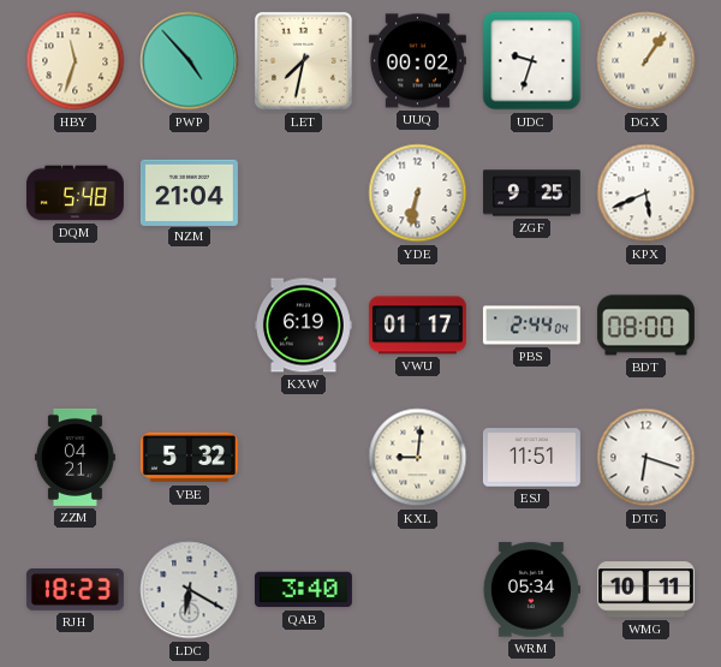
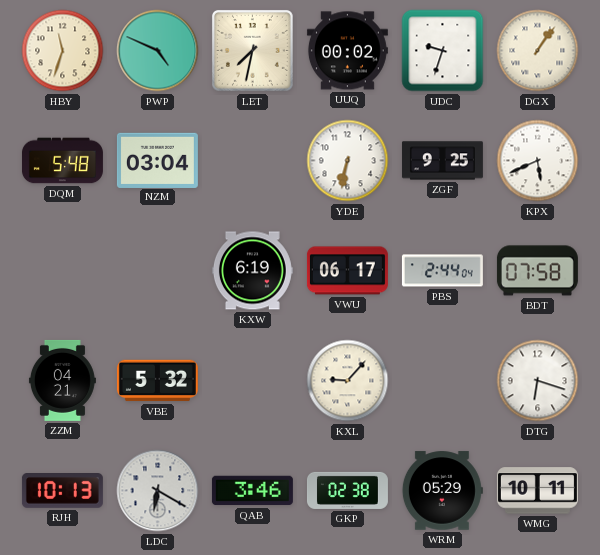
PWP: 4:53 -> 4:49
NZM: 21:04 -> 03:04
VWU: 01:17 -> 06:17
BDT: 08:00 -> 07:58
KXL: 9:01 -> 9:07
ESJ: 11:51 -> none
RJH: 18:23 -> 10:13
QAB: 3:40 -> 3:46
GKP: none -> 02:38
WRM: 05:34 -> 05:29
